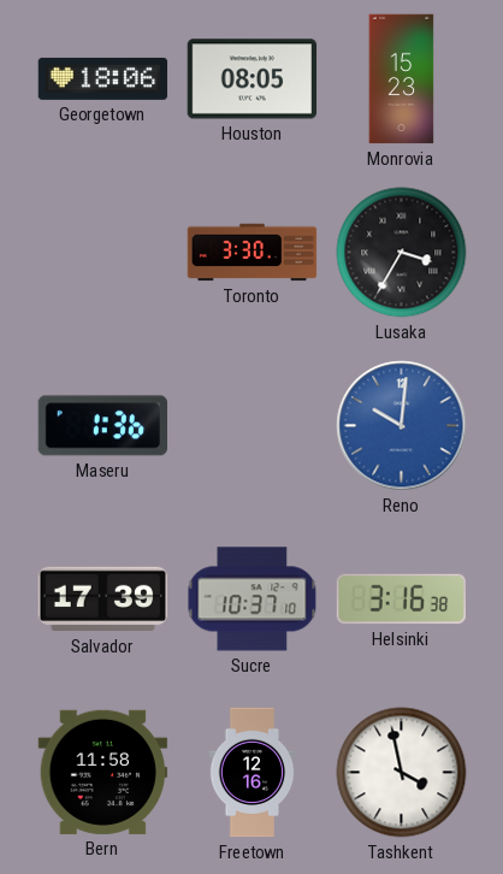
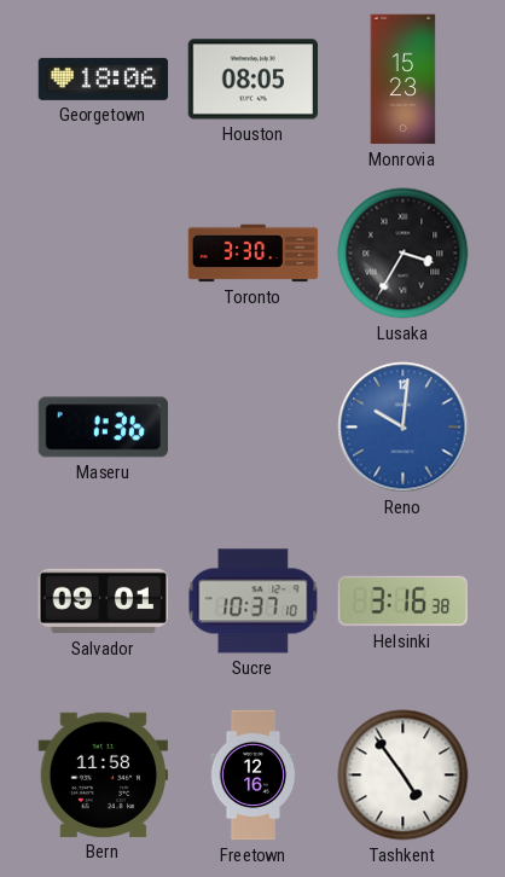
Salvador: 17:39 -> 09:01
Tashkent: 3:58 -> 4:54
